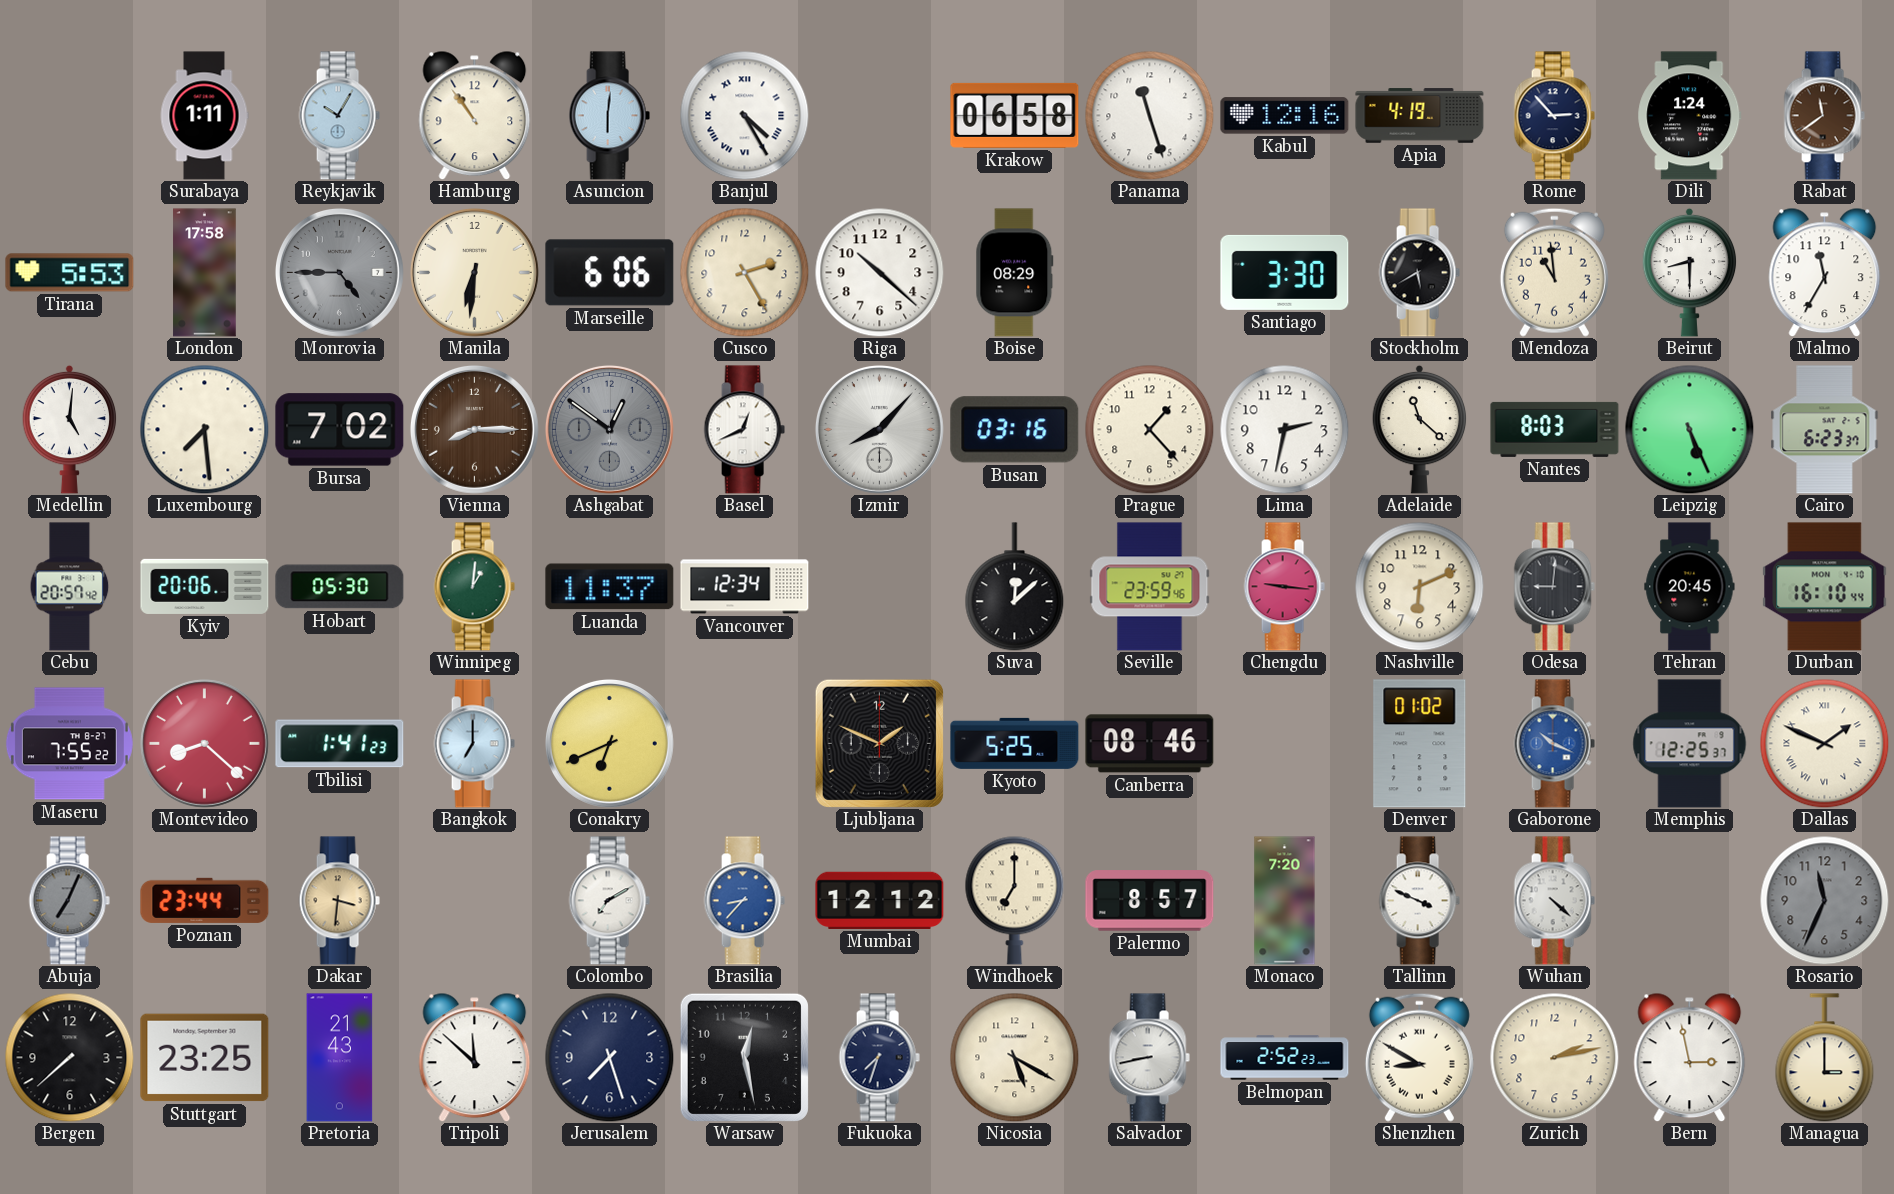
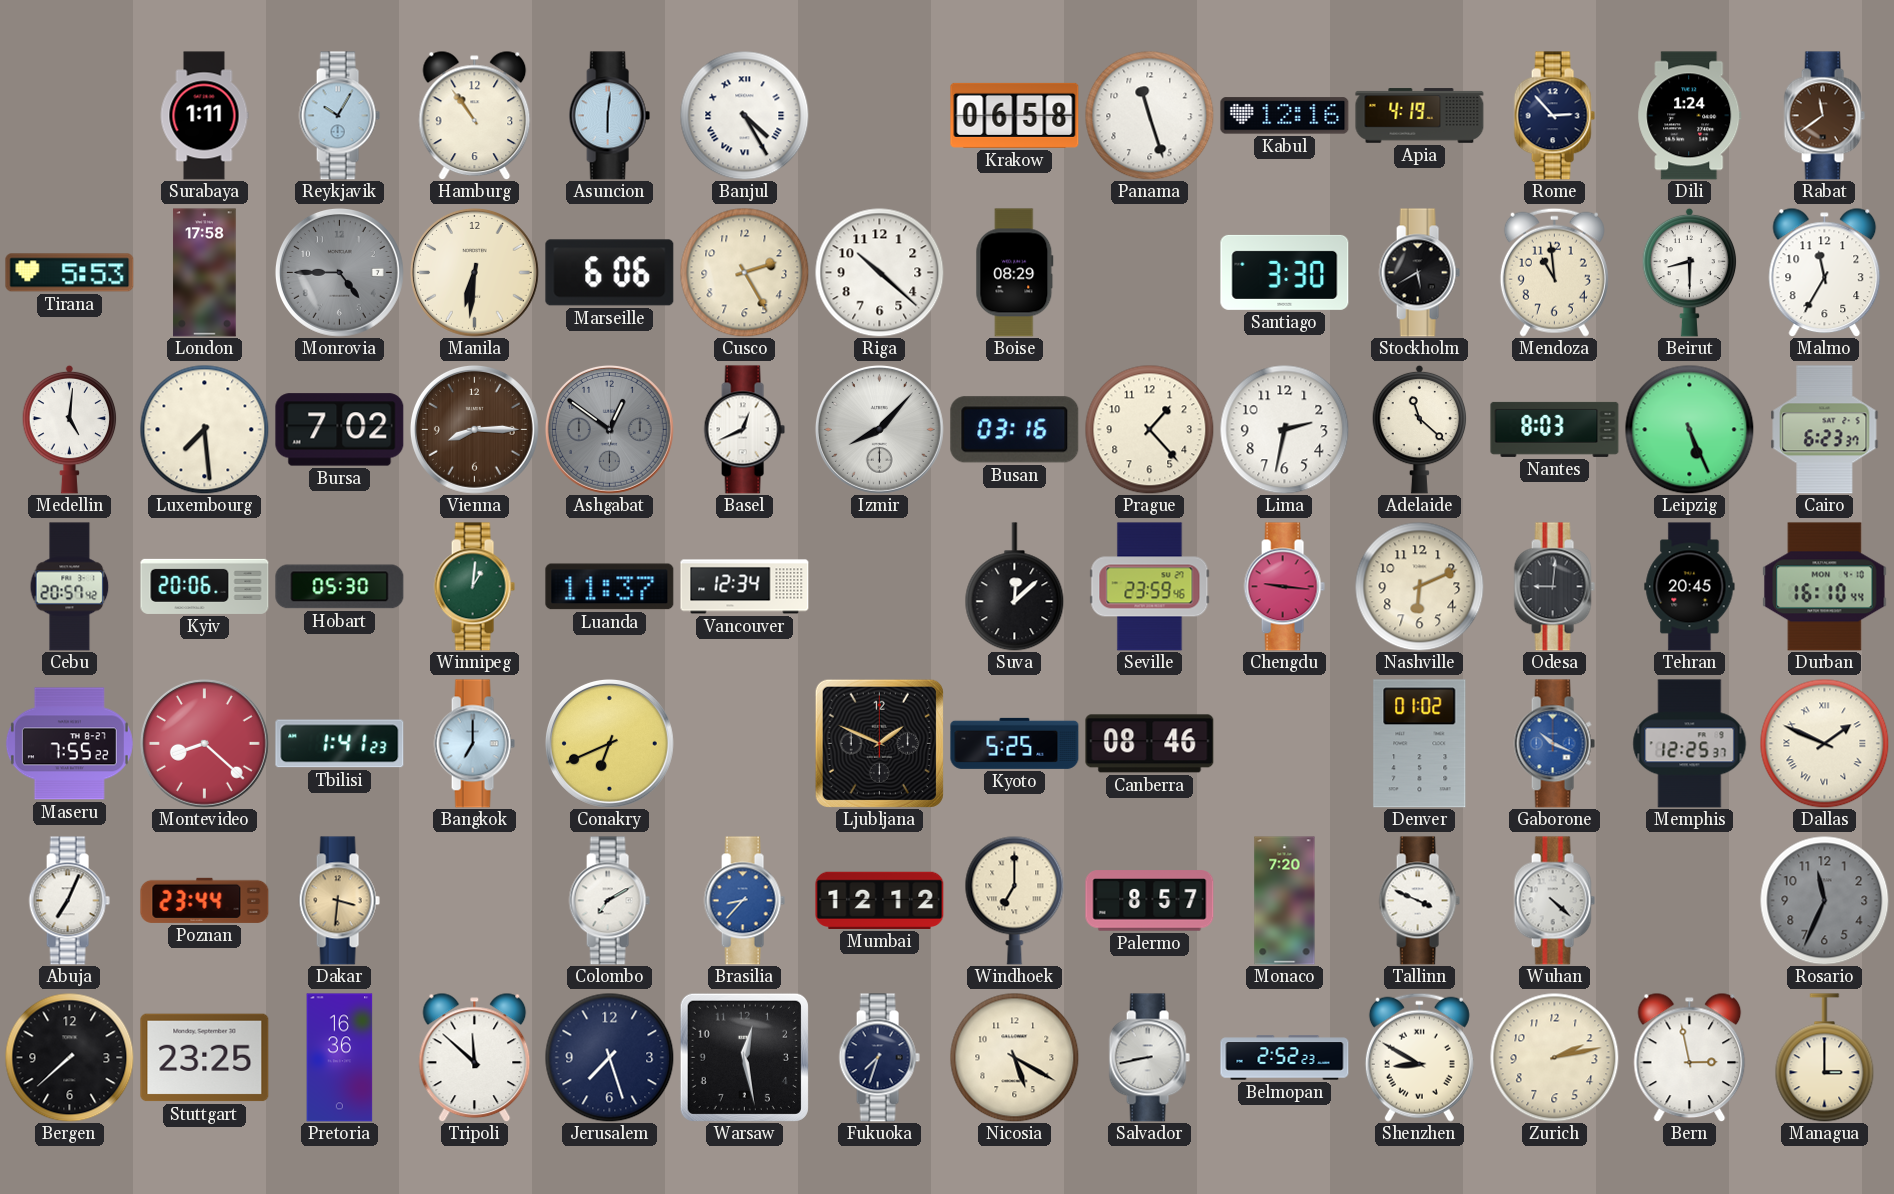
Abuja dial: grey -> white
Pretoria: 21:43 -> 16:36
